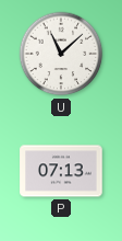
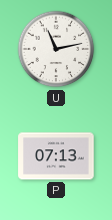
U: 11:08 -> 11:13
